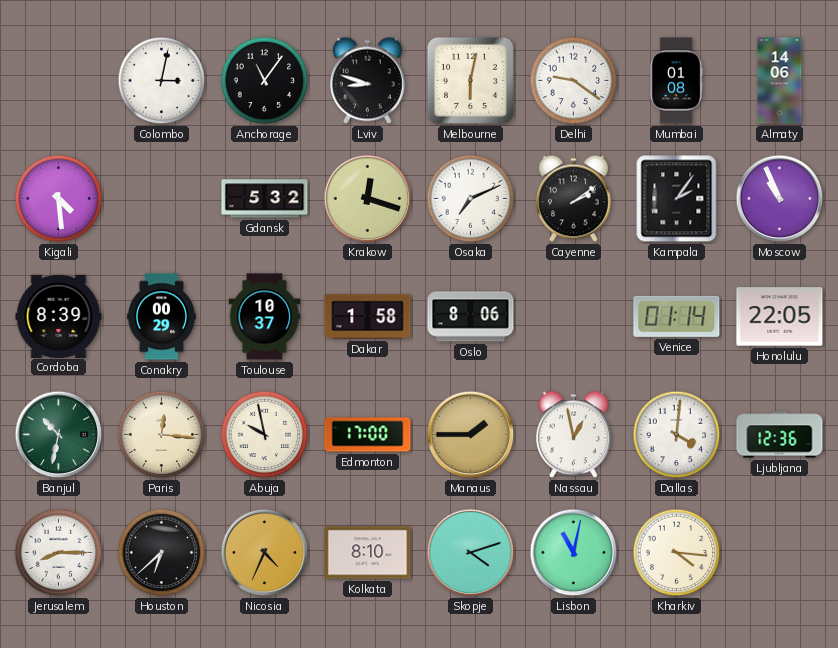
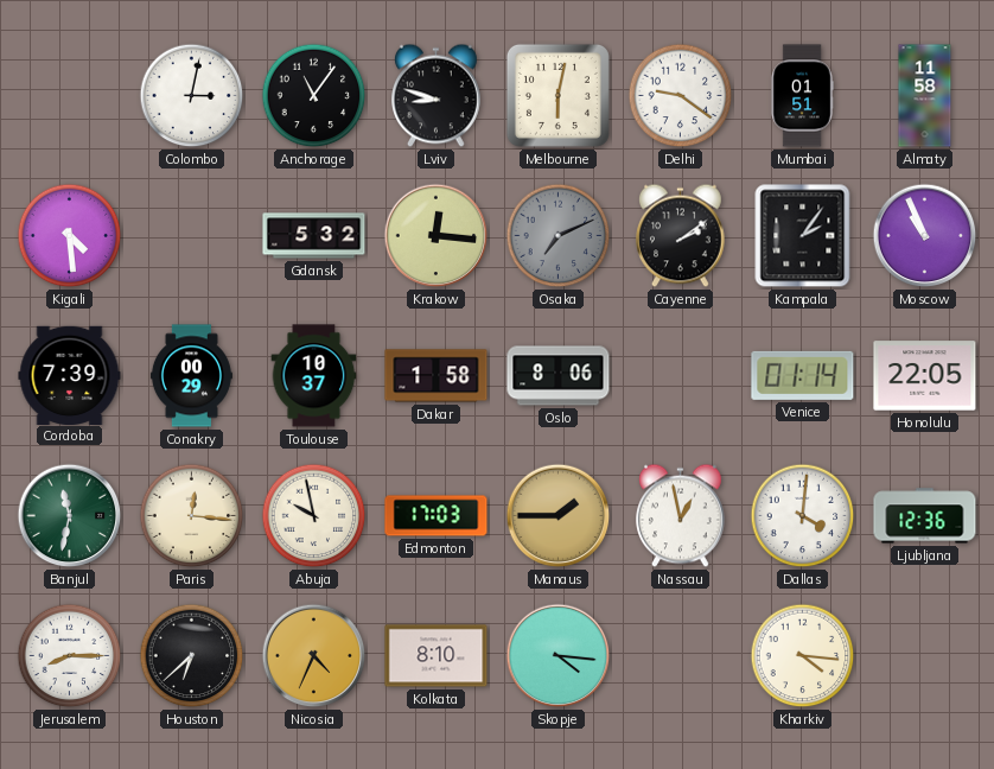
Mumbai: 01:08 -> 01:51
Almaty: 14:06 -> 11:58
Krakow: 12:18 -> 12:16
Osaka dial: white -> grey
Cordoba: 8:39 -> 7:39
Banjul: 10:32 -> 11:32
Edmonton: 17:00 -> 17:03
Skopje: 4:12 -> 4:16
Lisbon: 11:02 -> none
